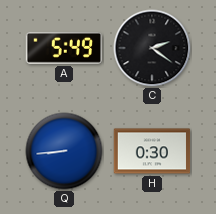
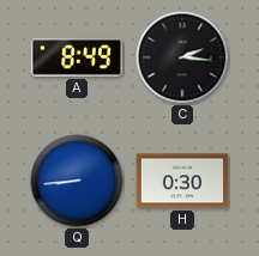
A: 5:49 -> 8:49
C: 2:21 -> 2:16
